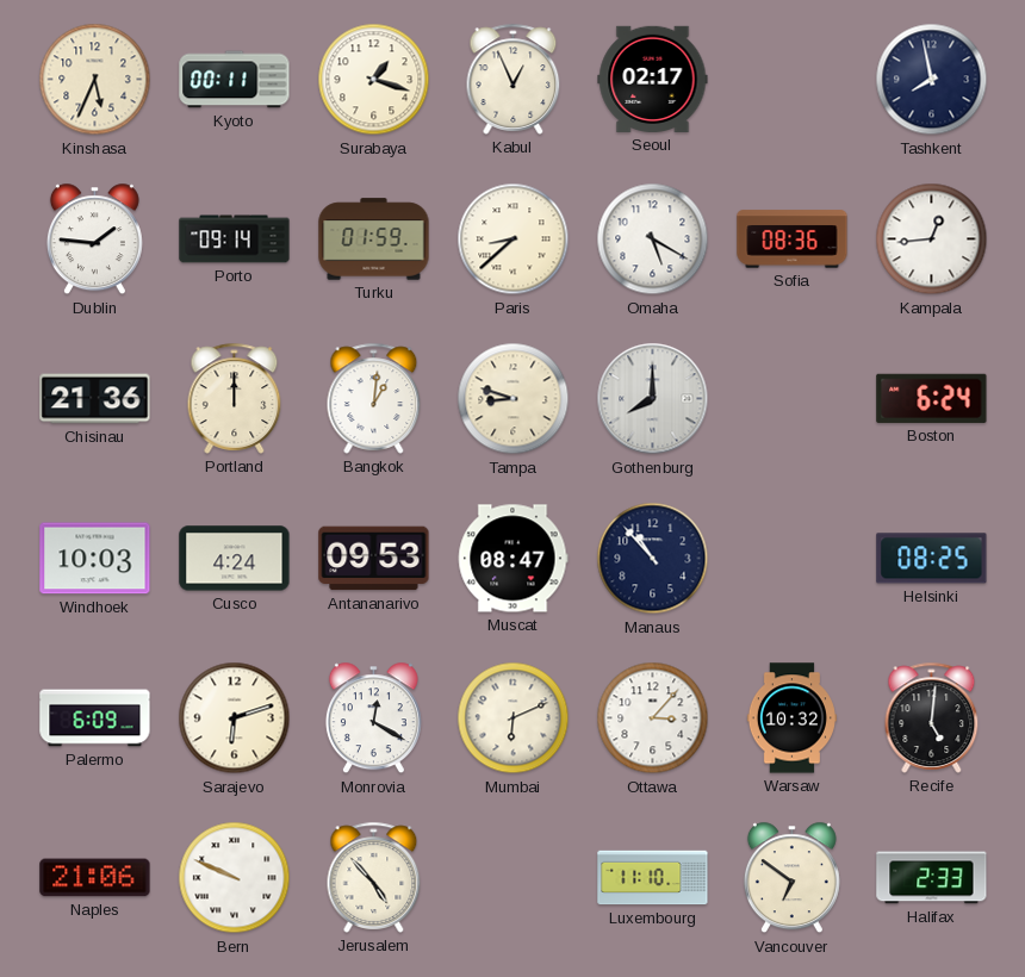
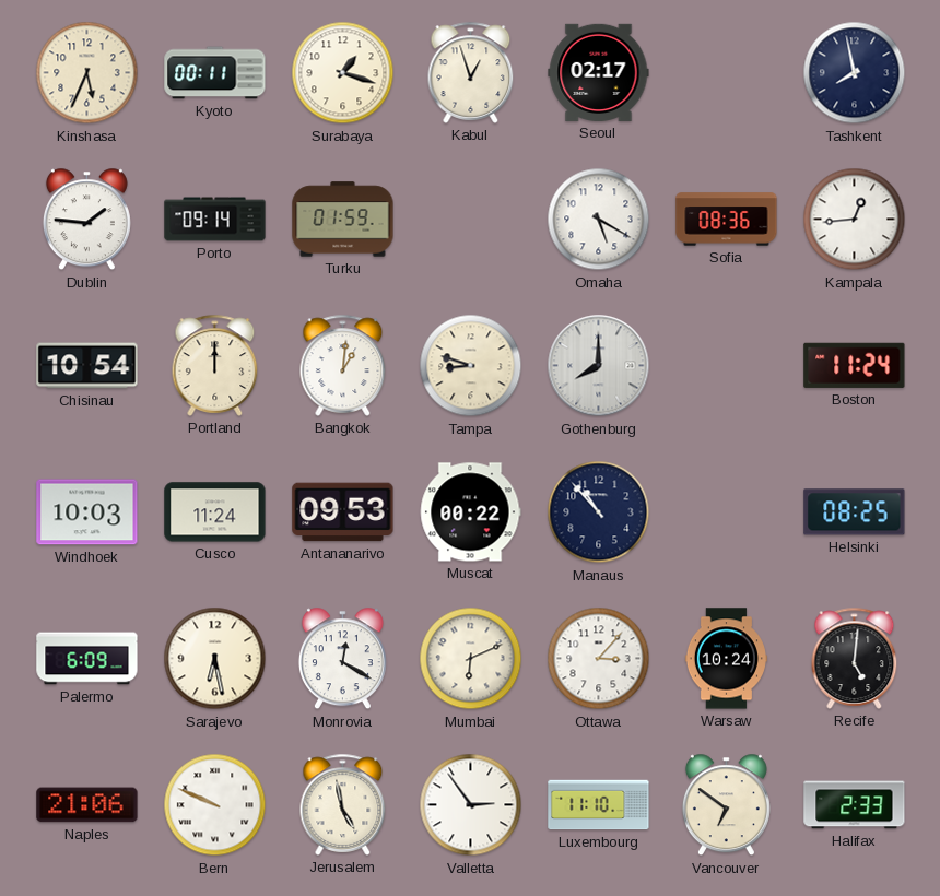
Kabul: 12:56 -> 12:57
Paris: 8:38 -> none
Chisinau: 21:36 -> 10:54
Boston: 6:24 -> 11:24
Cusco: 4:24 -> 11:24
Muscat: 08:47 -> 00:22
Sarajevo: 6:12 -> 6:28
Warsaw: 10:32 -> 10:24
Jerusalem: 4:53 -> 4:58
Valletta: none -> 2:54
